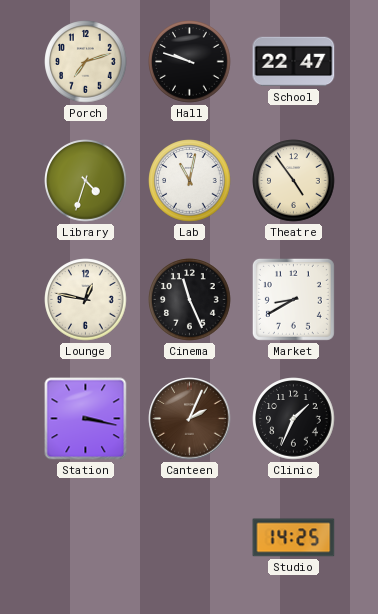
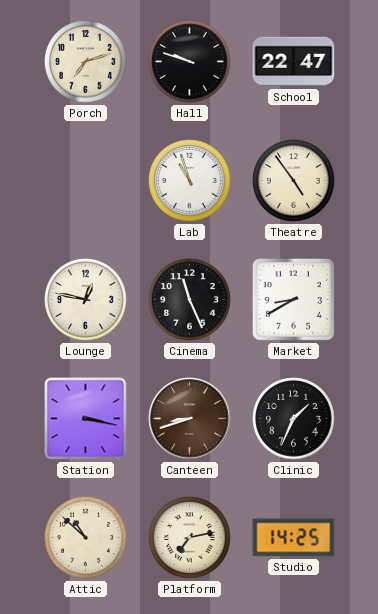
Library: 4:33 -> none
Lab: 11:02 -> 10:57
Canteen: 2:04 -> 8:42
Attic: none -> 10:52
Platform: none -> 7:13
